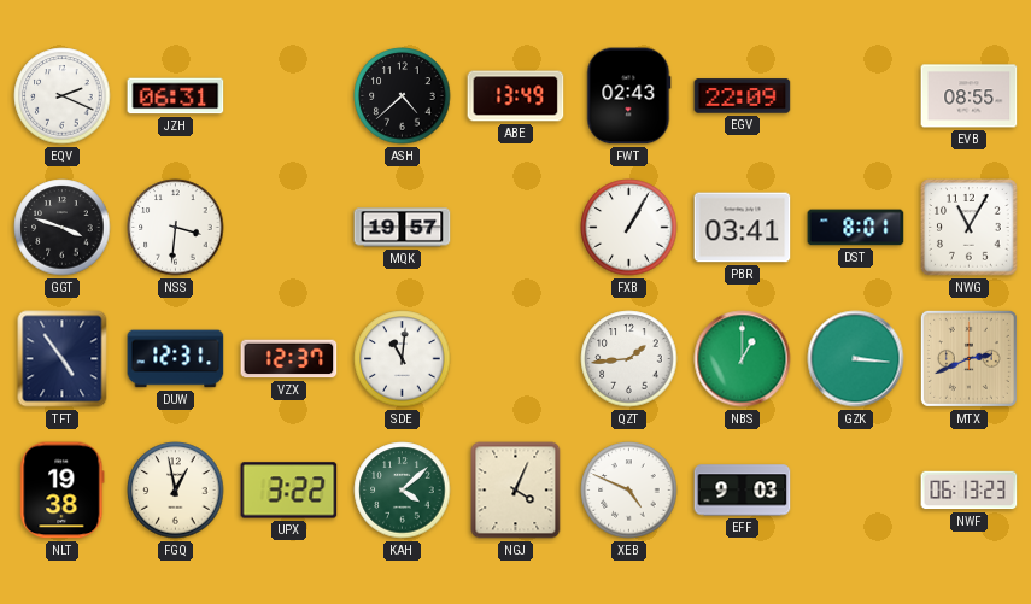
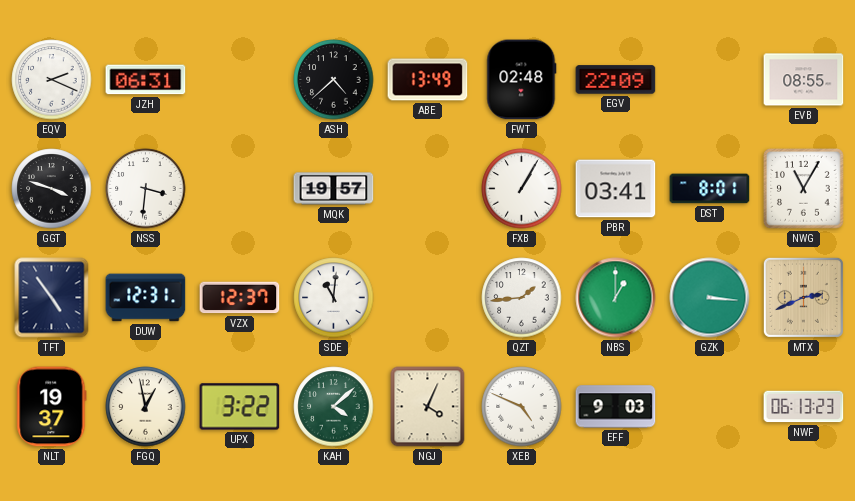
FWT: 02:43 -> 02:48
NLT: 19:38 -> 19:37
